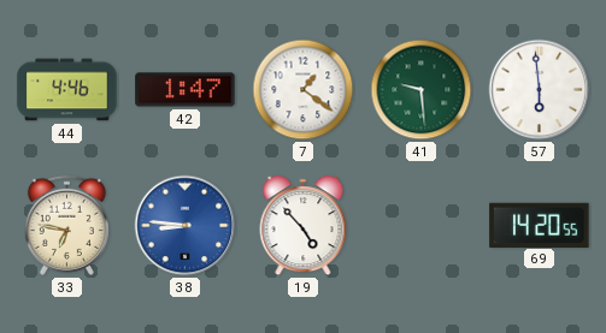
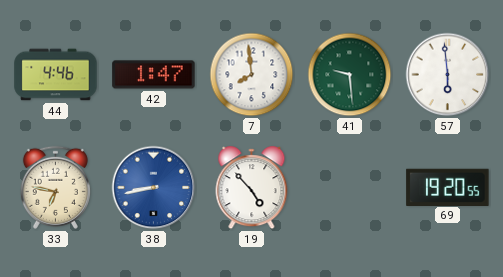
7: 1:21 -> 7:59
38: 8:46 -> 8:43
69: 14:20 -> 19:20
